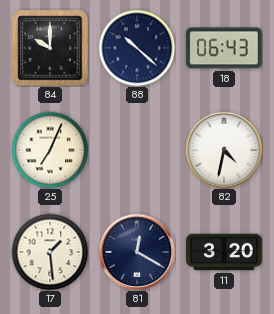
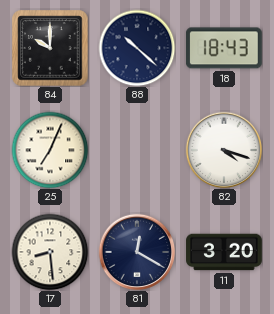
18: 06:43 -> 18:43
82: 4:32 -> 4:18
17: 1:29 -> 8:29
